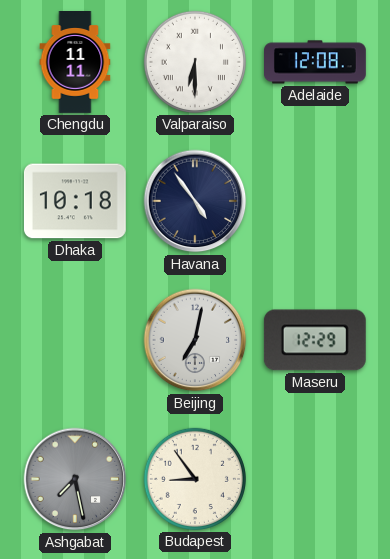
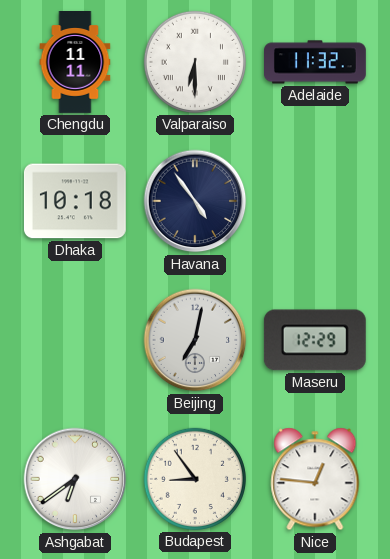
Adelaide: 12:08 -> 11:32
Ashgabat: 7:28 -> 6:39
Ashgabat dial: grey -> white
Nice: none -> 12:46
